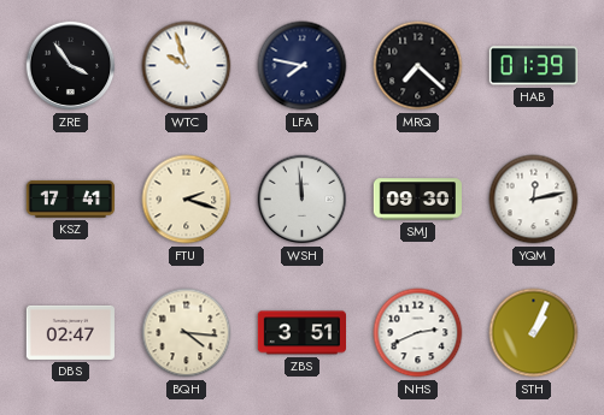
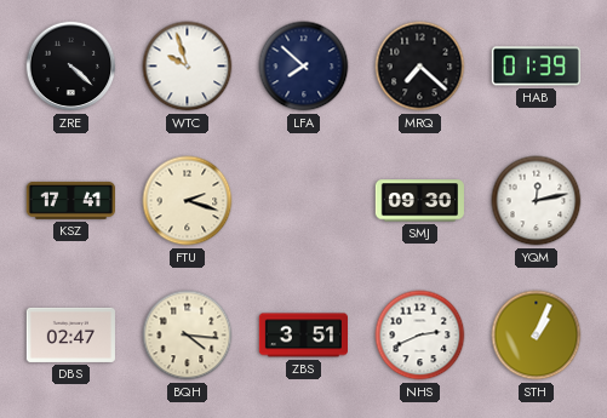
ZRE: 3:54 -> 4:22
LFA: 7:47 -> 7:52
WSH: 11:59 -> none
